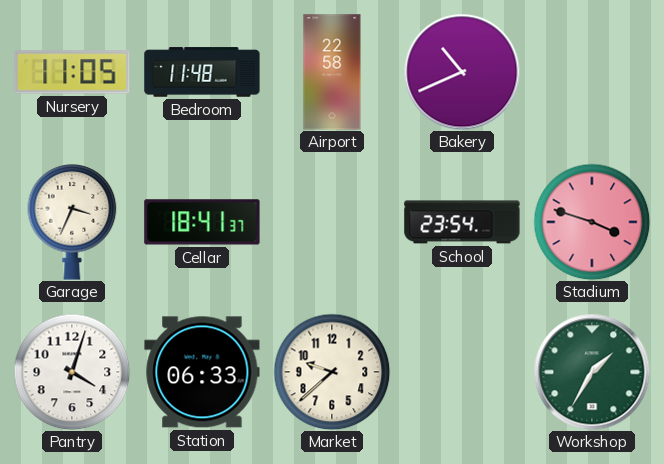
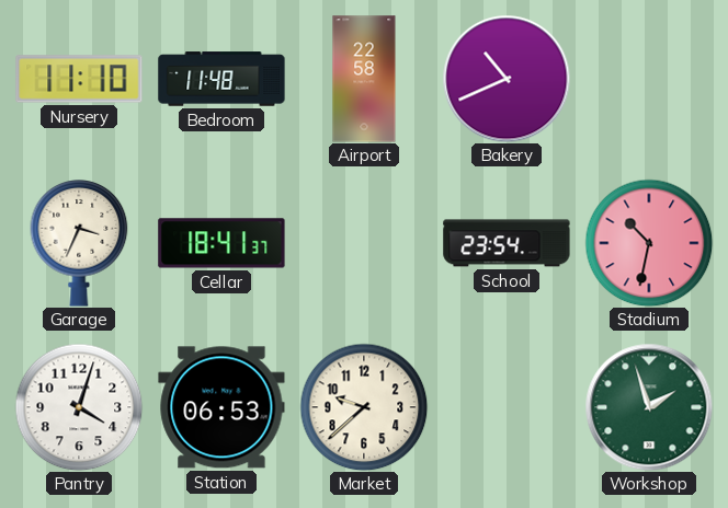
Nursery: 11:05 -> 11:10
Stadium: 3:48 -> 10:32
Station: 06:33 -> 06:53
Workshop: 1:35 -> 1:57
